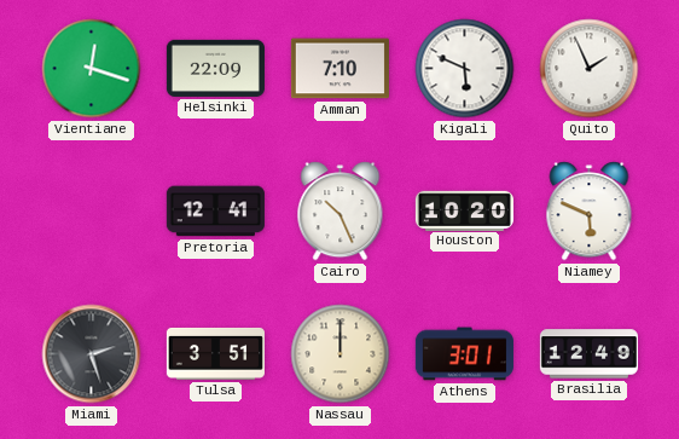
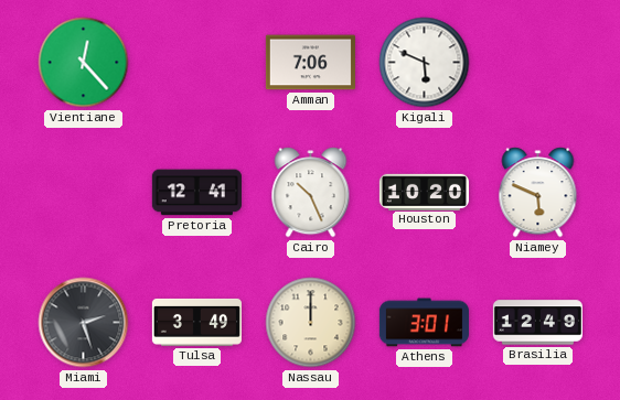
Vientiane: 12:18 -> 12:23
Helsinki: 22:09 -> none
Amman: 7:10 -> 7:06
Quito: 1:56 -> none
Tulsa: 3:51 -> 3:49
